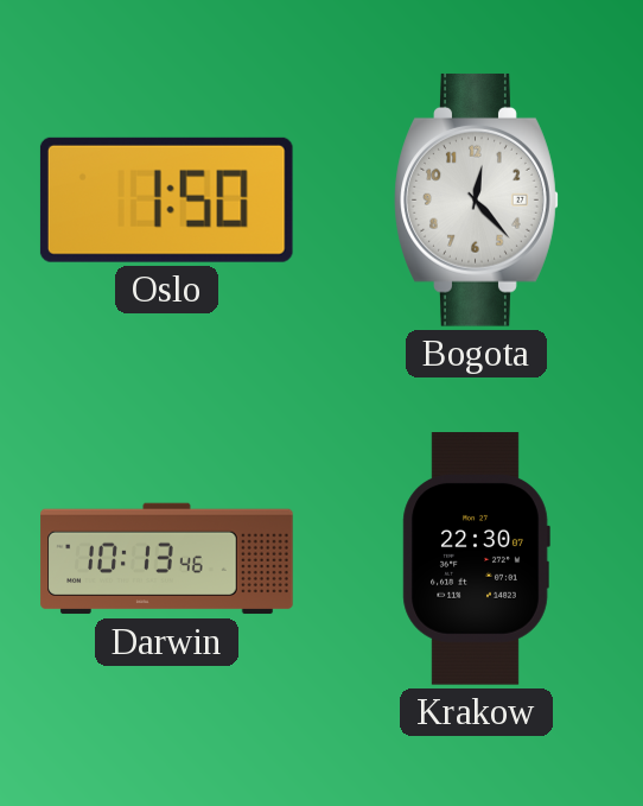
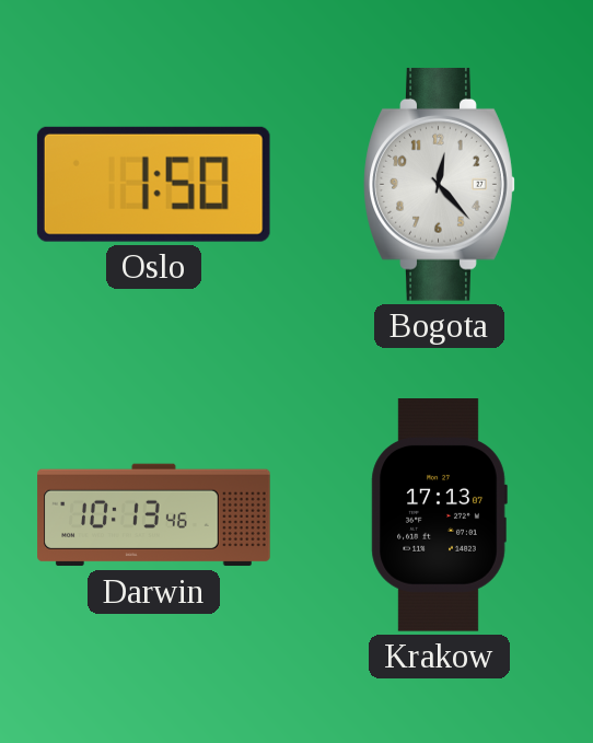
Krakow: 22:30 -> 17:13
